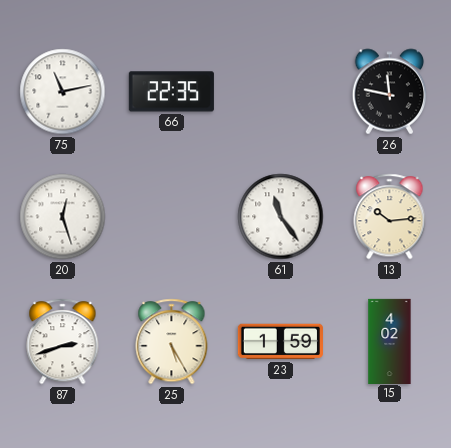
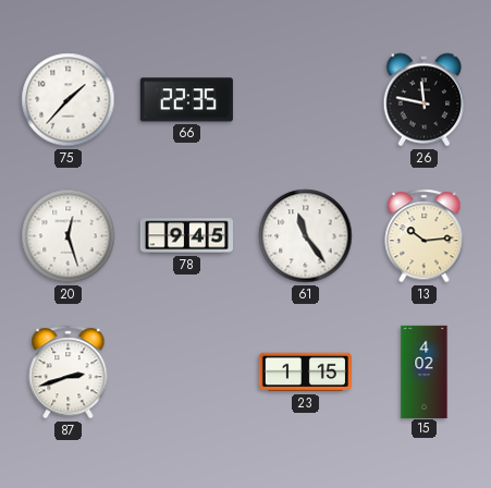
75: 11:13 -> 1:37
78: none -> 9:45
25: 5:25 -> none
23: 1:59 -> 1:15
